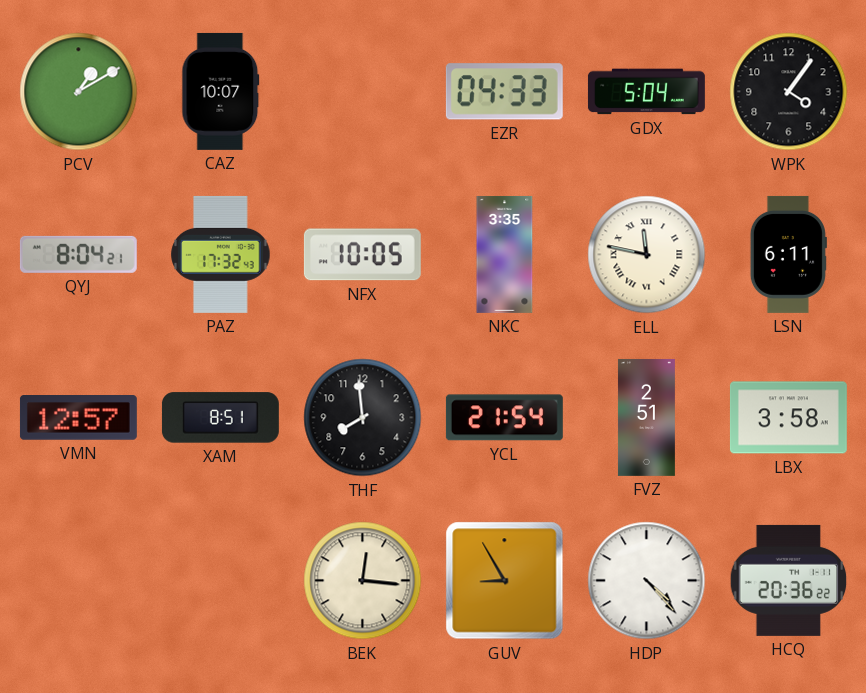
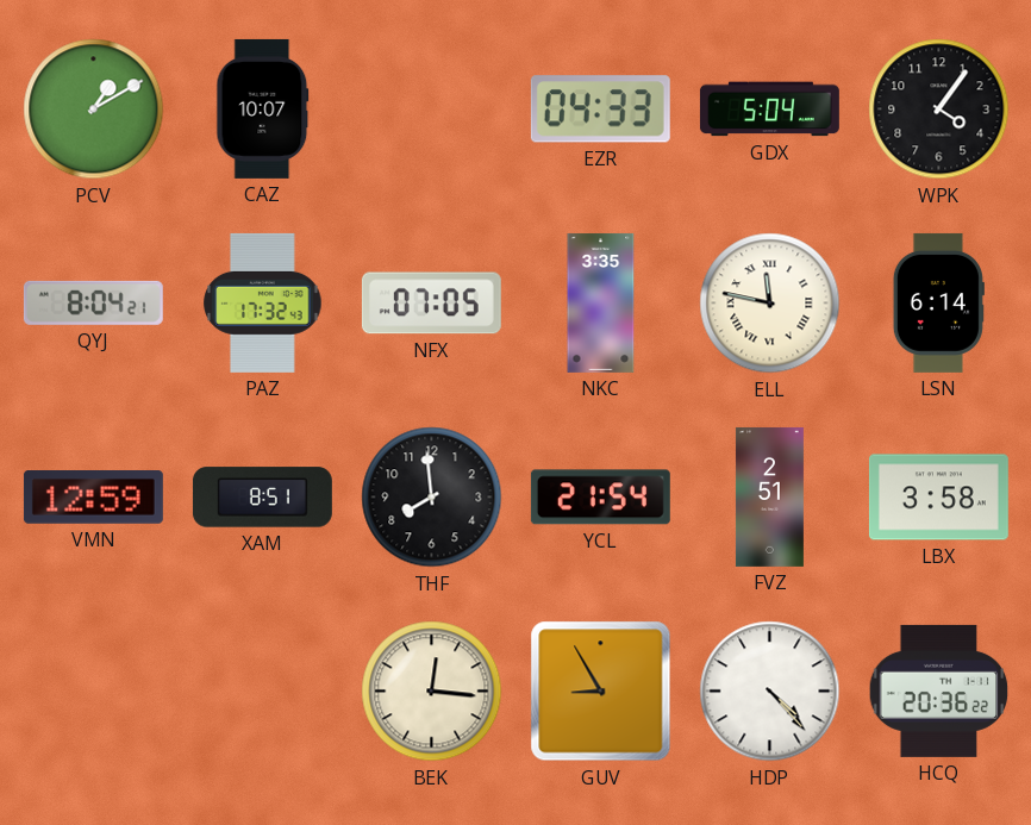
NFX: 10:05 -> 07:05
LSN: 6:11 -> 6:14
VMN: 12:57 -> 12:59
